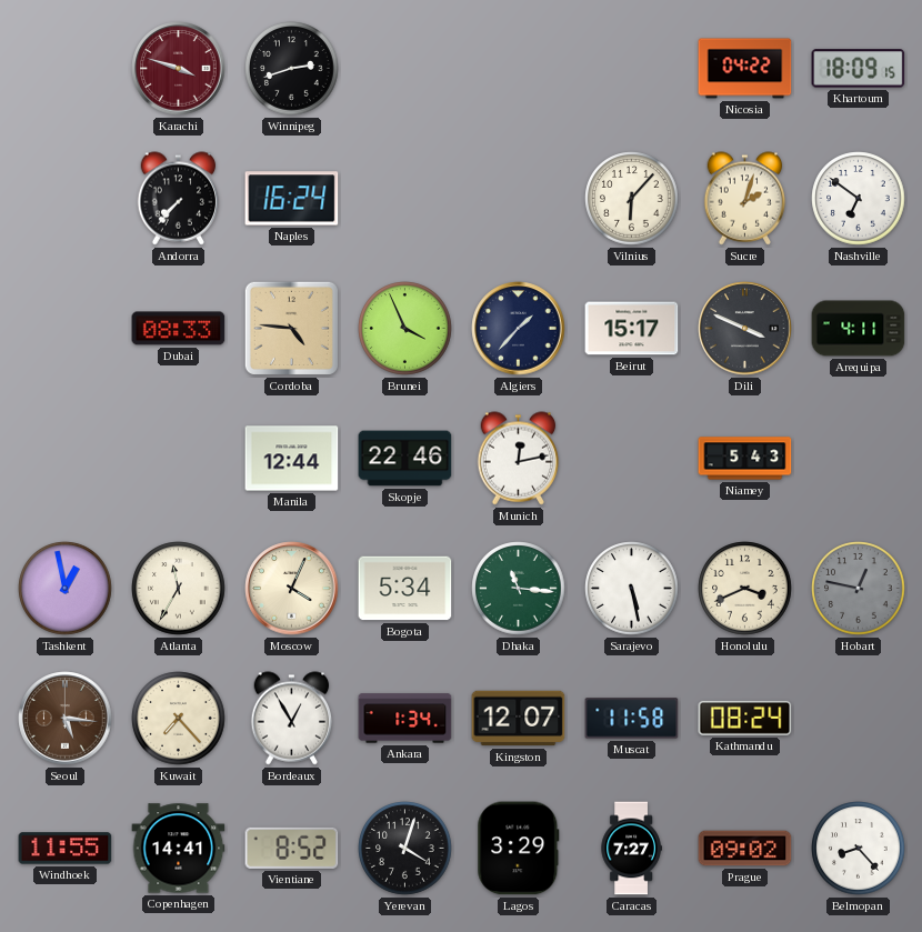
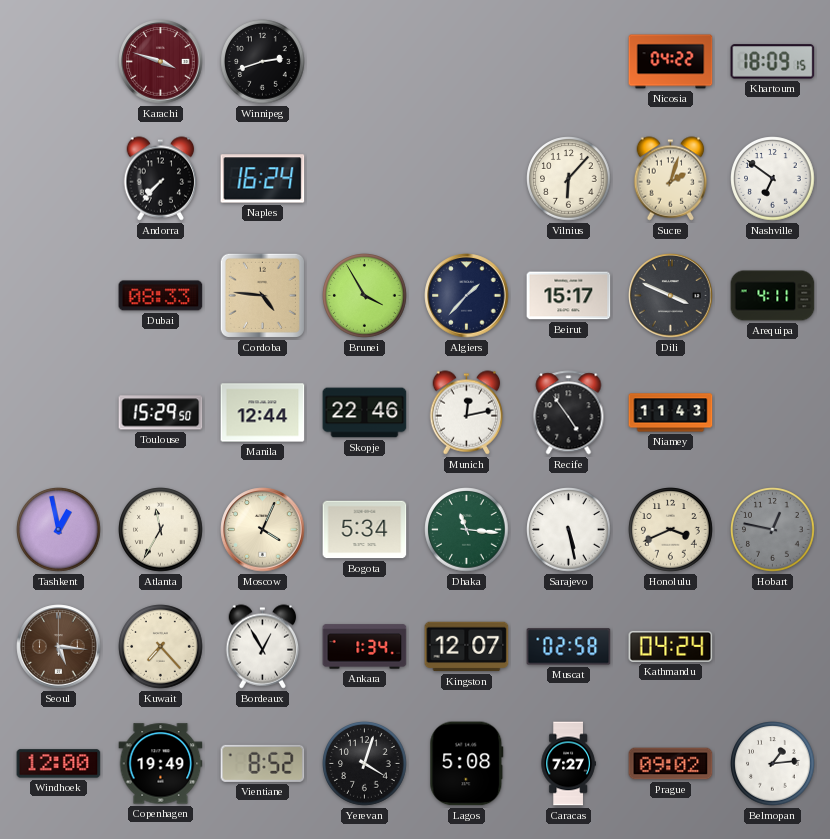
Brunei: 3:56 -> 3:55
Toulouse: none -> 15:29
Recife: none -> 4:54
Niamey: 5:43 -> 11:43
Muscat: 11:58 -> 02:58
Kathmandu: 08:24 -> 04:24
Windhoek: 11:55 -> 12:00
Copenhagen: 14:41 -> 19:49
Lagos: 3:29 -> 5:08
Belmopan: 8:23 -> 1:14
